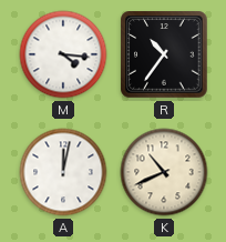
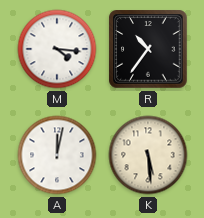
K: 10:41 -> 5:29
